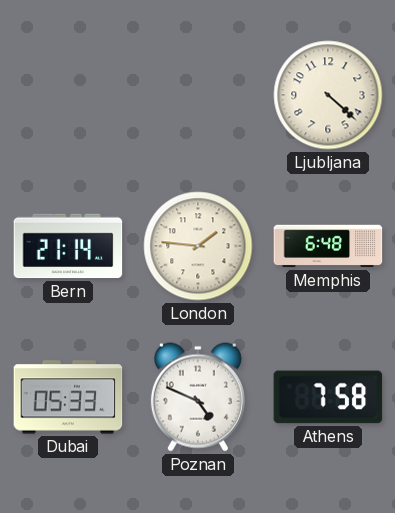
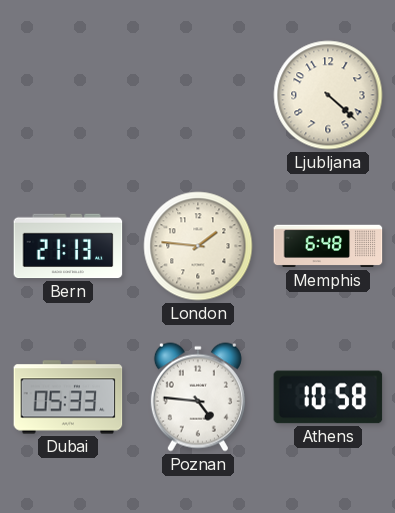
Bern: 21:14 -> 21:13
Poznan: 4:49 -> 4:46
Athens: 7:58 -> 10:58
